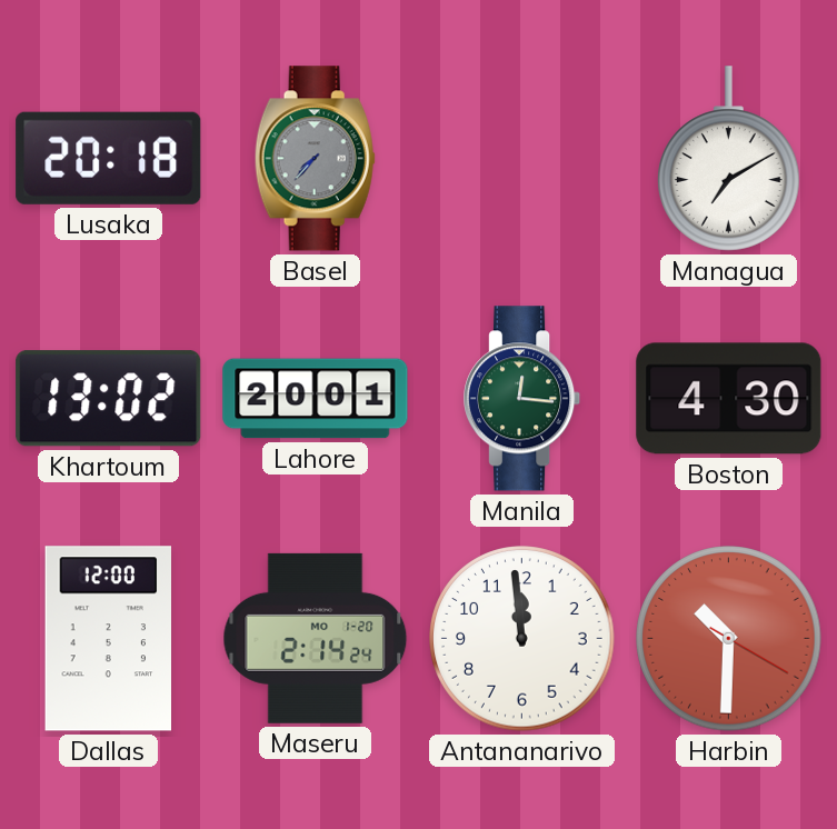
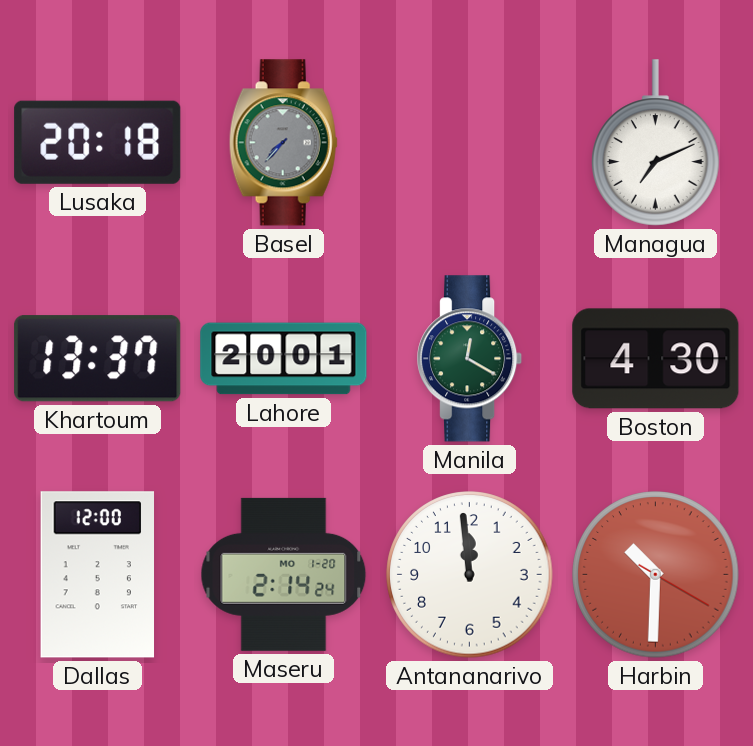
Managua: 7:10 -> 7:11
Khartoum: 13:02 -> 13:37
Manila: 12:16 -> 12:20
